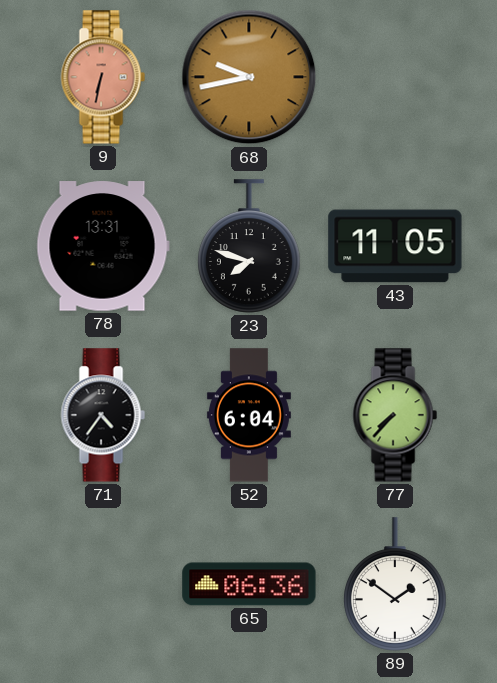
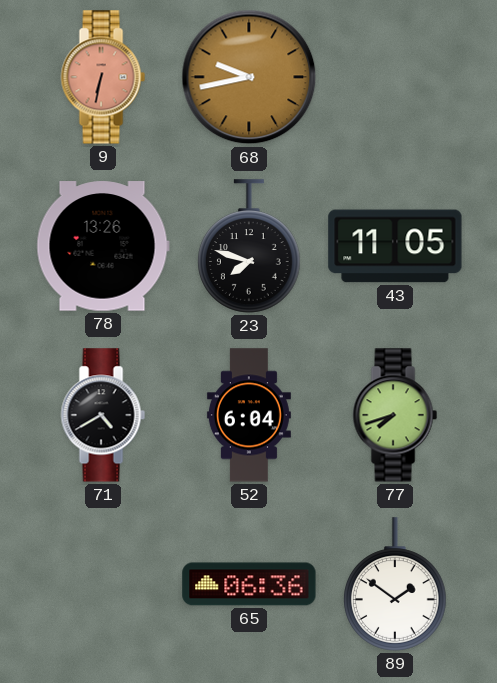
78: 13:31 -> 13:26
71: 4:36 -> 4:40
77: 7:37 -> 7:42
